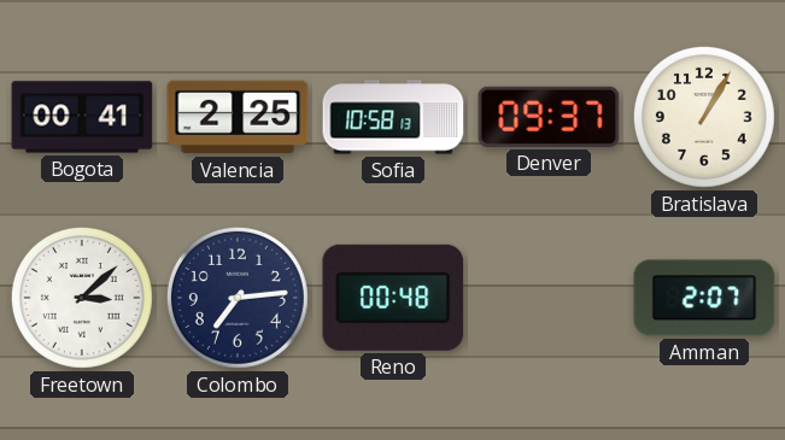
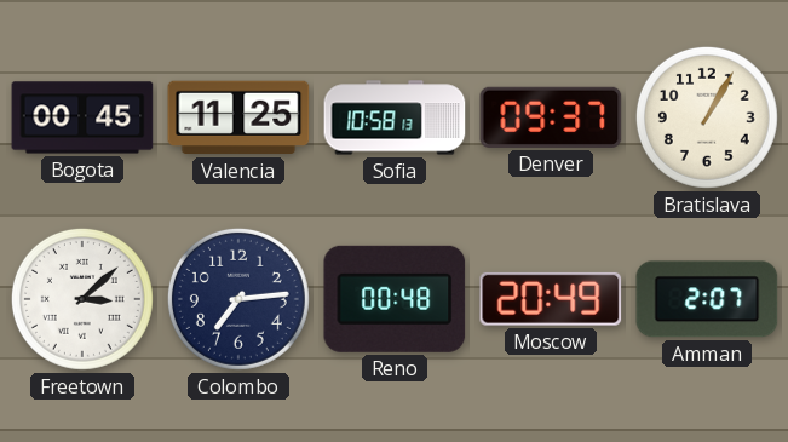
Bogota: 00:41 -> 00:45
Valencia: 2:25 -> 11:25
Moscow: none -> 20:49
